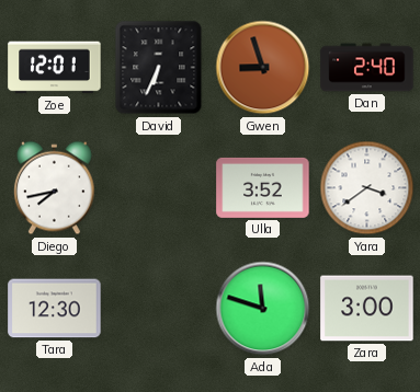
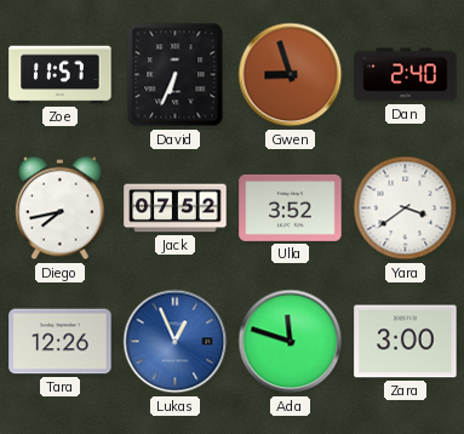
Zoe: 12:01 -> 11:57
Jack: none -> 07:52
Tara: 12:30 -> 12:26
Lukas: none -> 12:56
